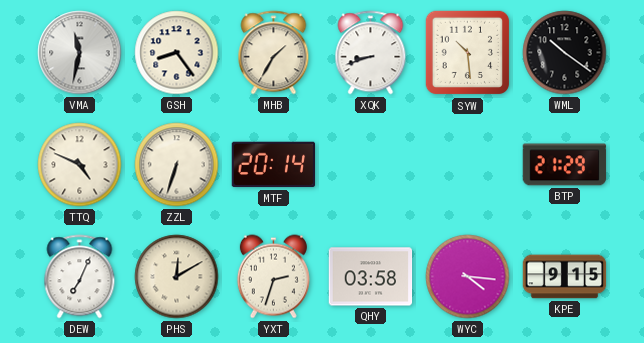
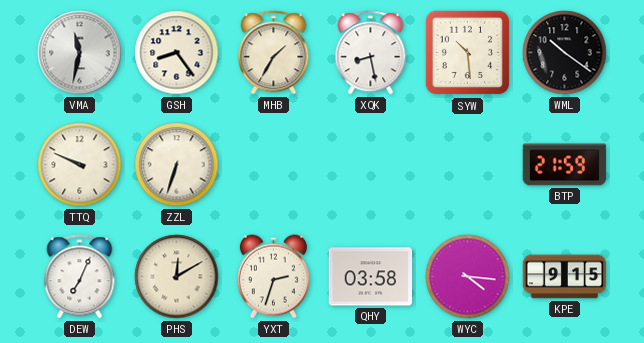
XQK: 8:42 -> 8:28
TTQ: 4:49 -> 9:49
MTF: 20:14 -> none
BTP: 21:29 -> 21:59
